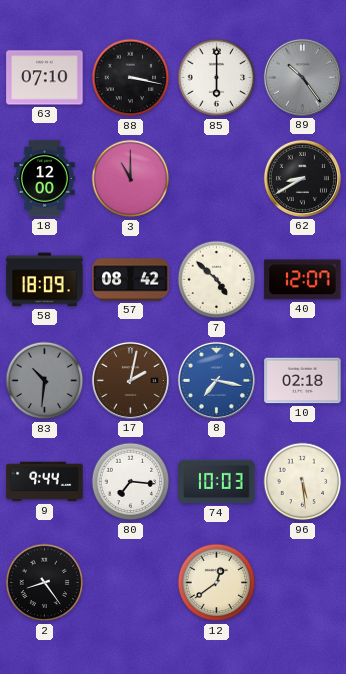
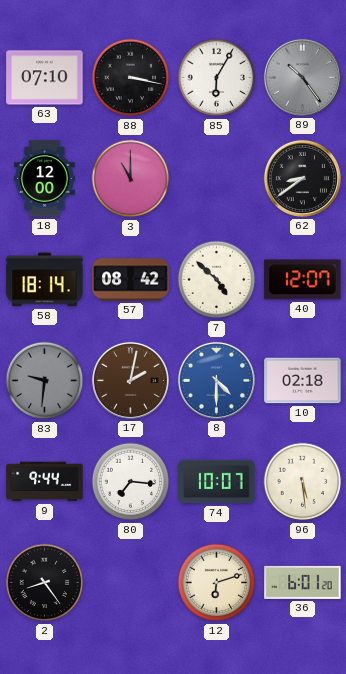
85: 6:00 -> 6:05
62: 8:40 -> 8:39
58: 18:09 -> 18:14
83: 10:31 -> 9:31
8: 7:17 -> 4:30
74: 10:03 -> 10:07
12: 12:39 -> 6:12
36: none -> 6:01
